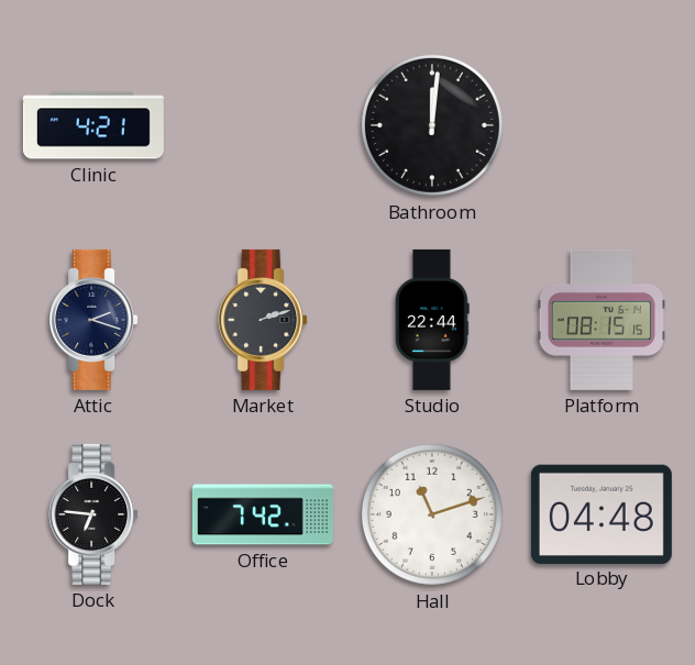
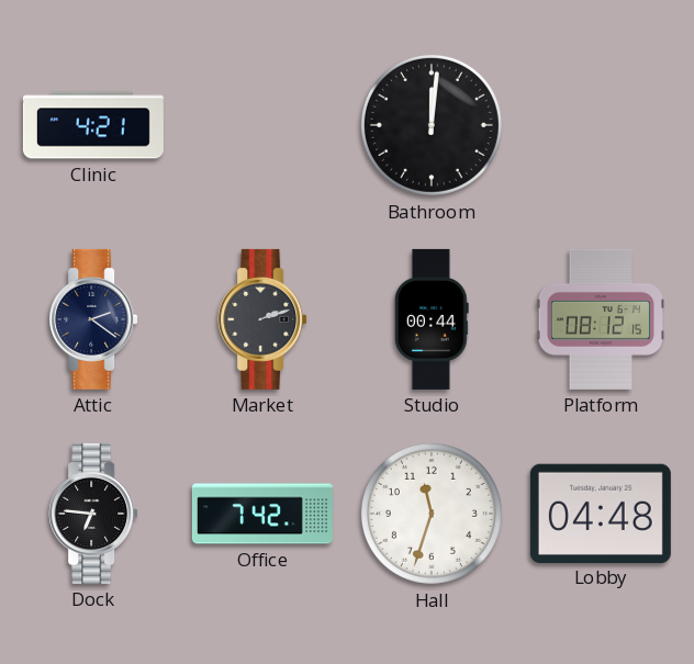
Attic: 2:18 -> 2:21
Studio: 22:44 -> 00:44
Platform: 08:15 -> 08:12
Hall: 11:12 -> 11:33
